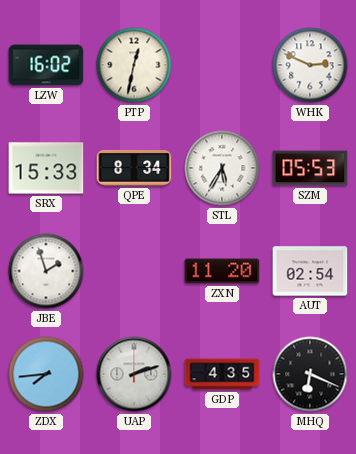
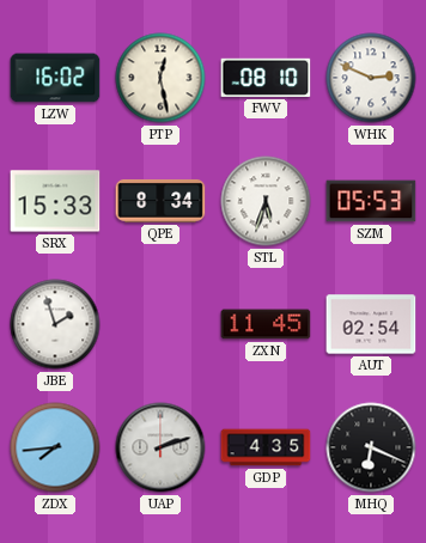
PTP: 12:32 -> 12:28
FWV: none -> 08:10
STL: 5:35 -> 5:33
ZXN: 11:20 -> 11:45
